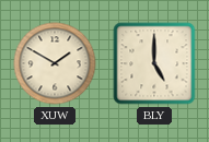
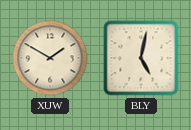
BLY: 5:00 -> 5:02
